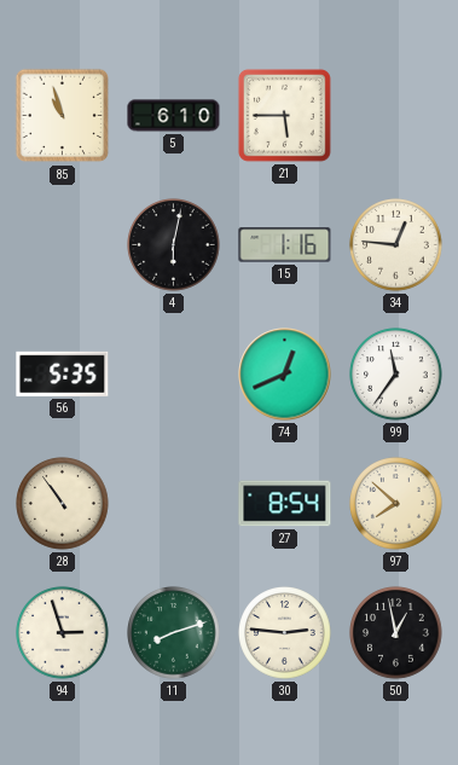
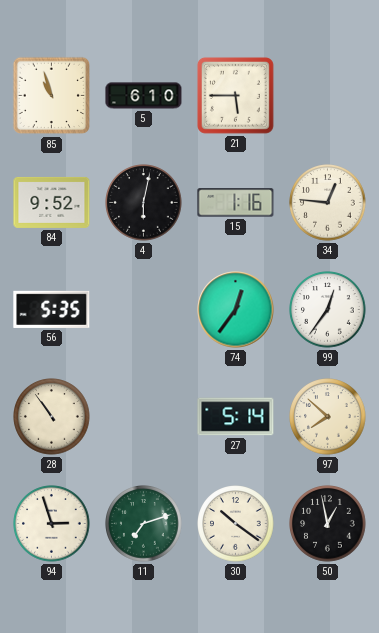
84: none -> 9:52
74: 12:41 -> 12:36
99: 11:36 -> 12:36
27: 8:54 -> 5:14
11: 8:12 -> 7:12
30: 2:46 -> 10:21
